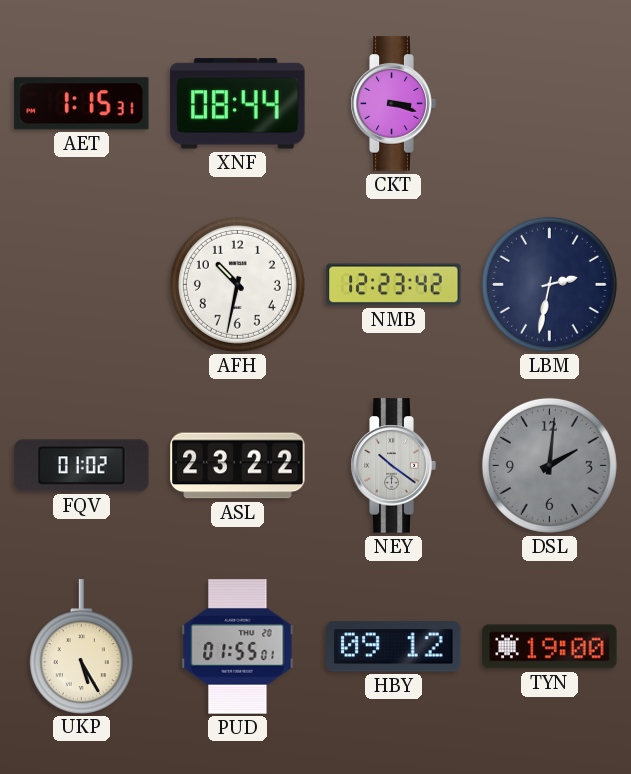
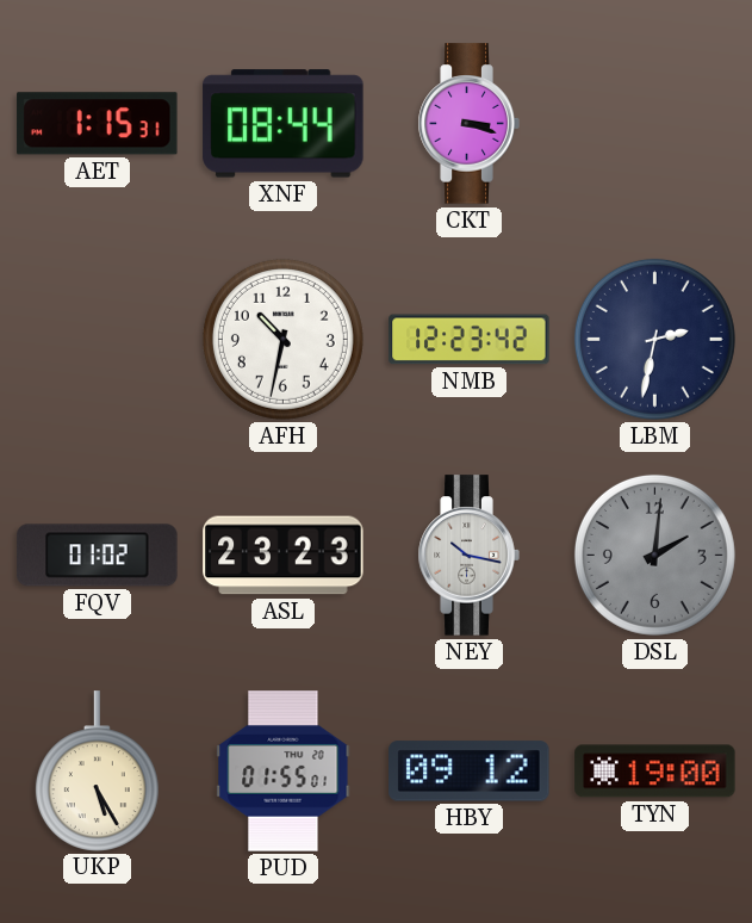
ASL: 23:22 -> 23:23
NEY: 10:21 -> 10:17
